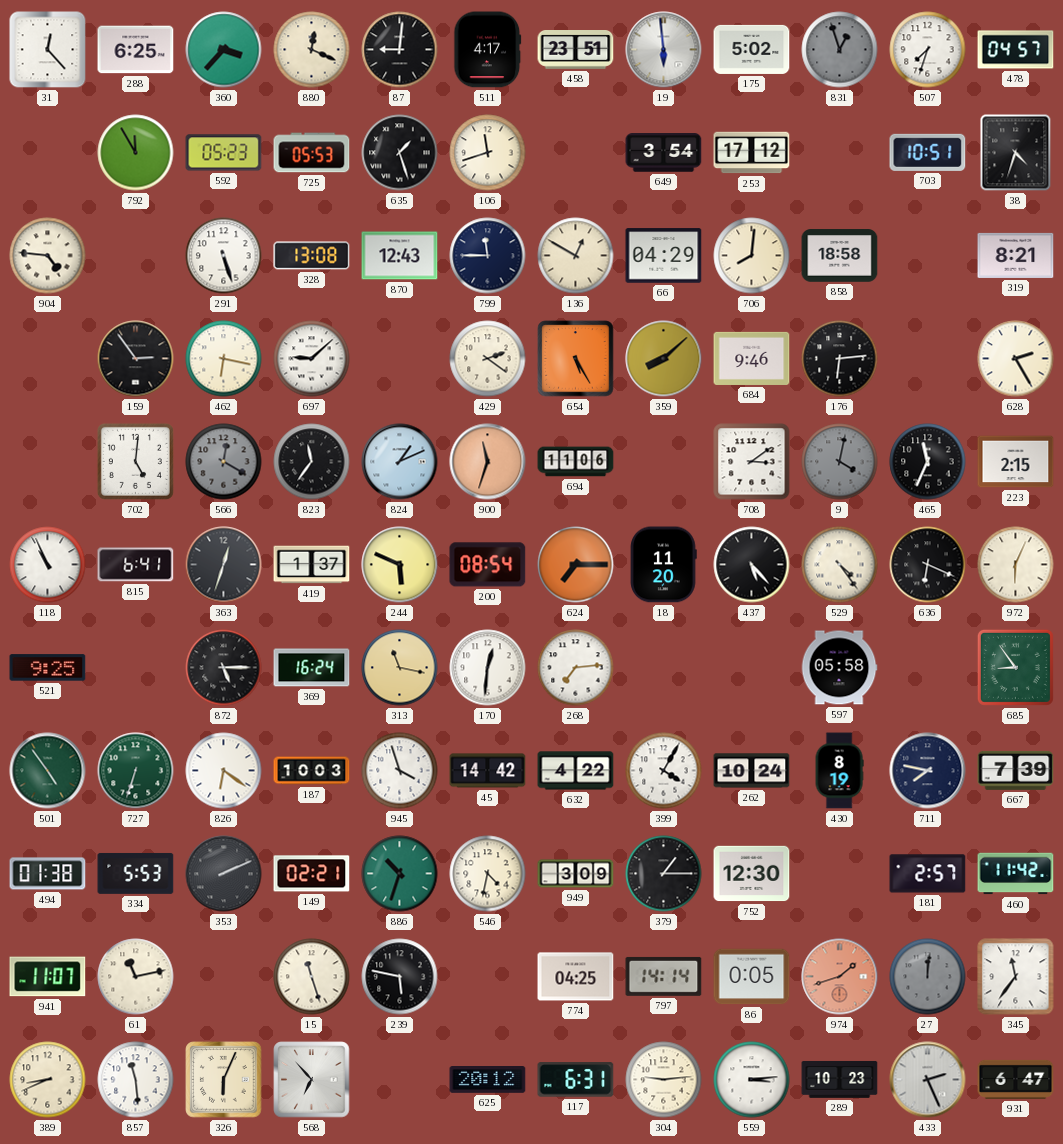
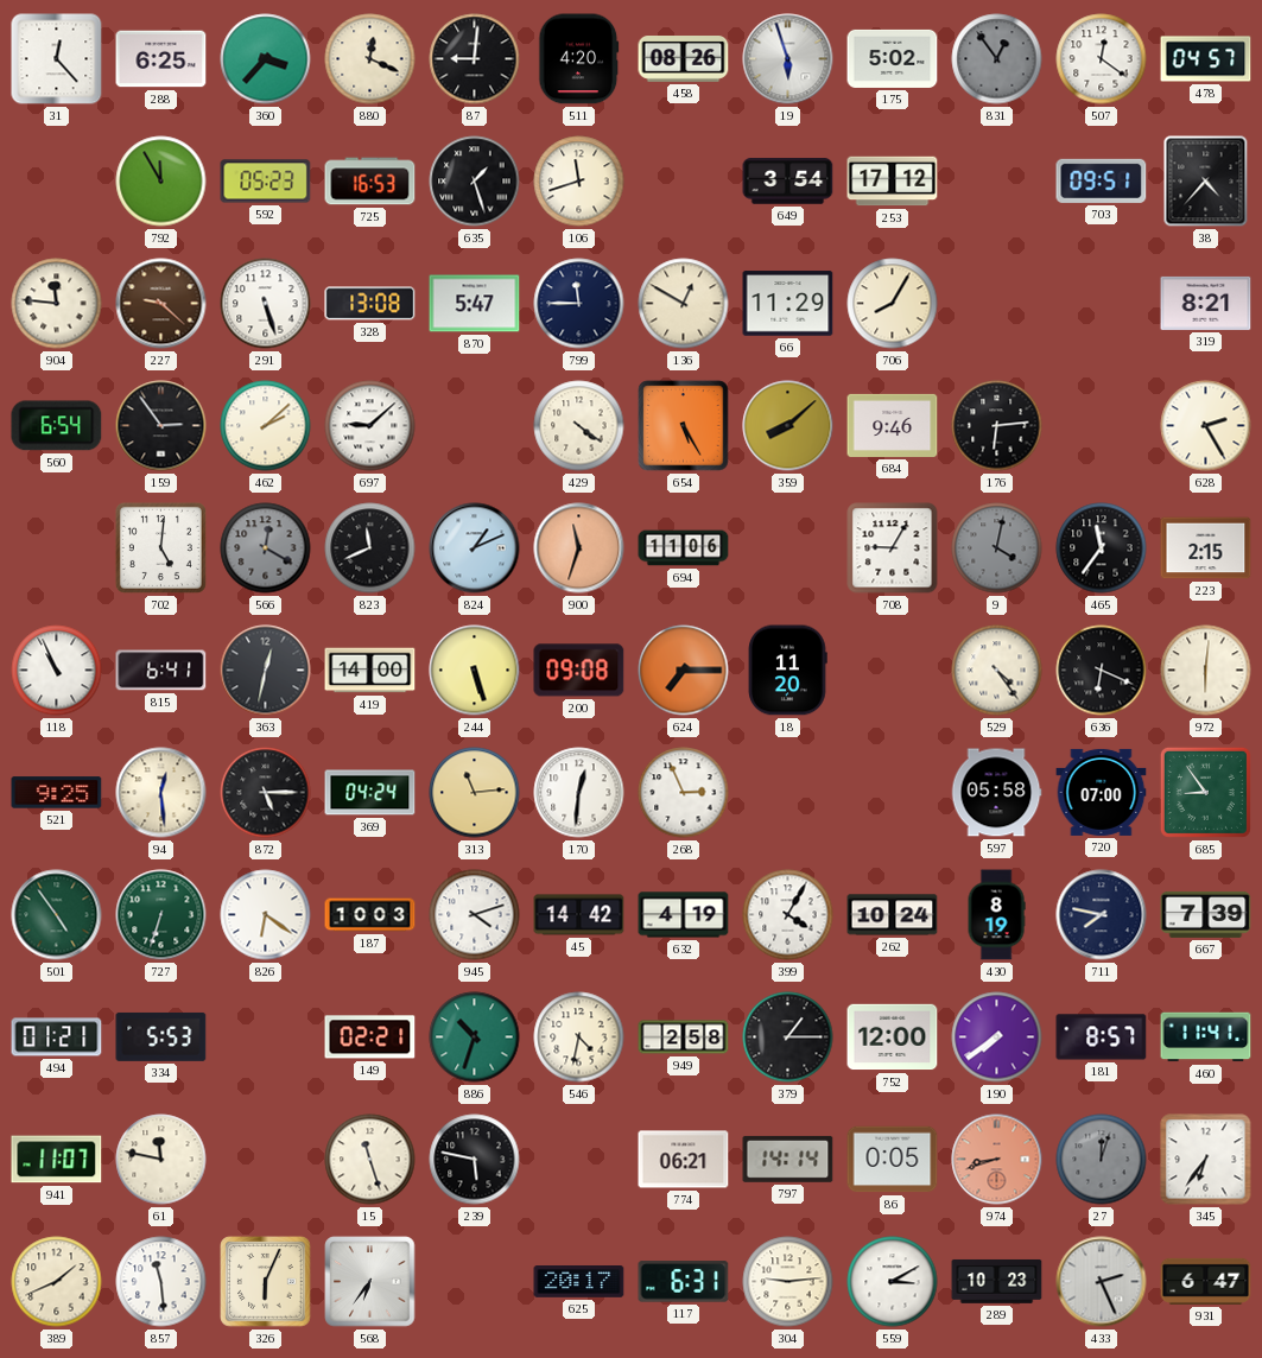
511: 4:17 -> 4:20
458: 23:51 -> 08:26
19: 5:59 -> 5:57
831: 12:57 -> 12:54
507: 7:33 -> 12:21
725: 05:53 -> 16:53
703: 10:51 -> 09:51
38: 4:33 -> 4:37
904: 4:46 -> 11:46
227: none -> 9:22
870: 12:43 -> 5:47
66: 04:29 -> 11:29
706: 8:01 -> 8:05
858: 18:58 -> none
560: none -> 6:54
462: 6:17 -> 2:08
429: 2:21 -> 4:21
823: 11:36 -> 11:41
708: 3:09 -> 9:05
465: 11:34 -> 11:36
363: 12:33 -> 12:32
419: 1:37 -> 14:00
244: 5:49 -> 5:27
200: 08:54 -> 09:08
437: 5:23 -> none
972: 6:04 -> 6:01
94: none -> 12:29
369: 16:24 -> 04:24
313: 11:17 -> 11:14
268: 7:14 -> 2:56
720: none -> 07:00
945: 3:57 -> 4:12
632: 4:22 -> 4:19
494: 01:38 -> 01:21
353: 2:11 -> none
949: 3:09 -> 2:58
752: 12:30 -> 12:00
190: none -> 7:39
181: 2:57 -> 8:57
460: 11:42 -> 11:41
61: 11:13 -> 11:47
774: 04:25 -> 06:21
974: 1:42 -> 8:42
27: 12:01 -> 12:03
345: 11:36 -> 6:36
389: 8:41 -> 1:41
568: 6:53 -> 6:36
625: 20:12 -> 20:17
559: 3:14 -> 3:10
